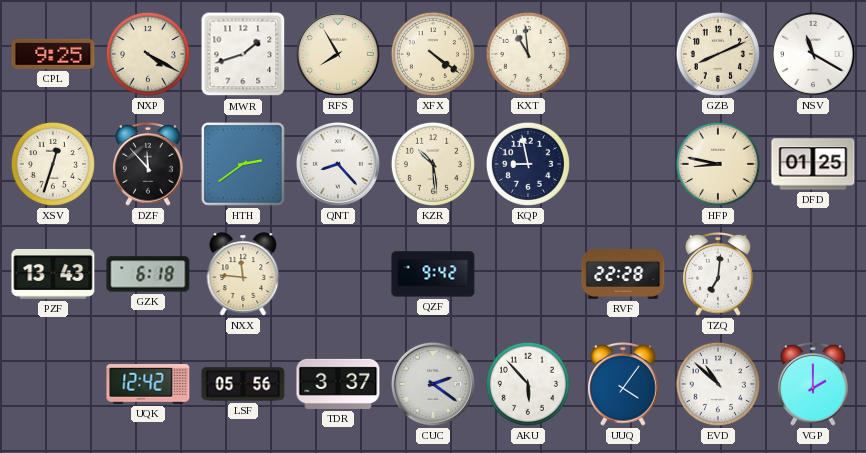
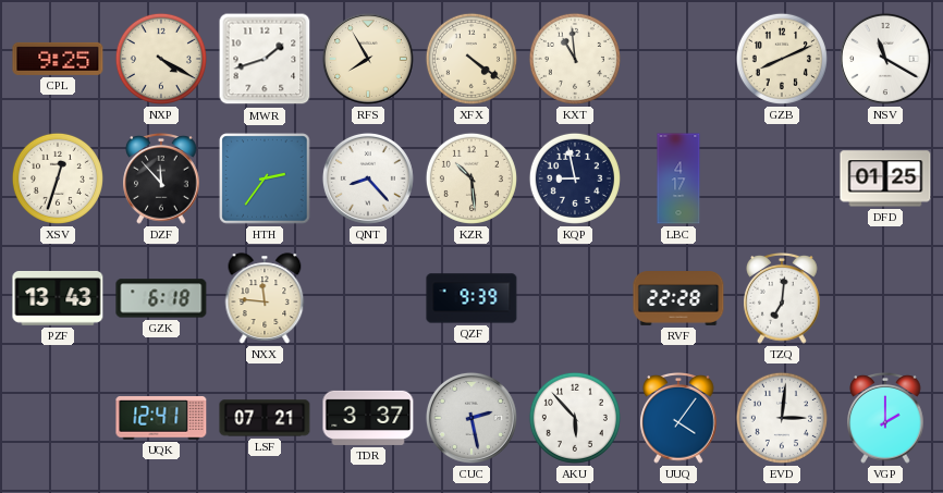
HTH: 2:39 -> 2:36
LBC: none -> 4:17
HFP: 8:47 -> none
QZF: 9:42 -> 9:39
UQK: 12:42 -> 12:41
LSF: 05:56 -> 07:21
CUC: 2:21 -> 2:28
EVD: 10:52 -> 3:01
